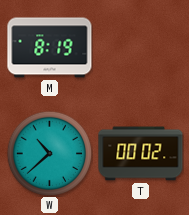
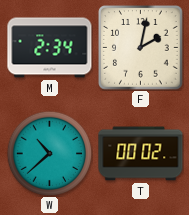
M: 8:19 -> 2:34
F: none -> 2:02
